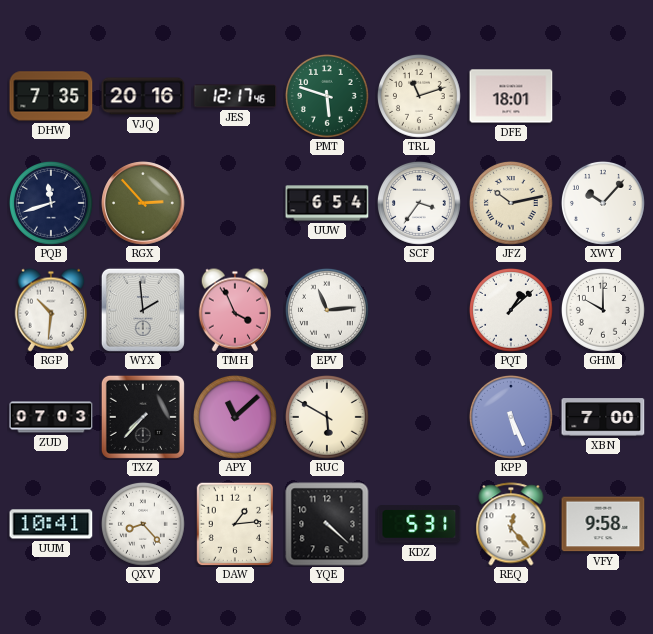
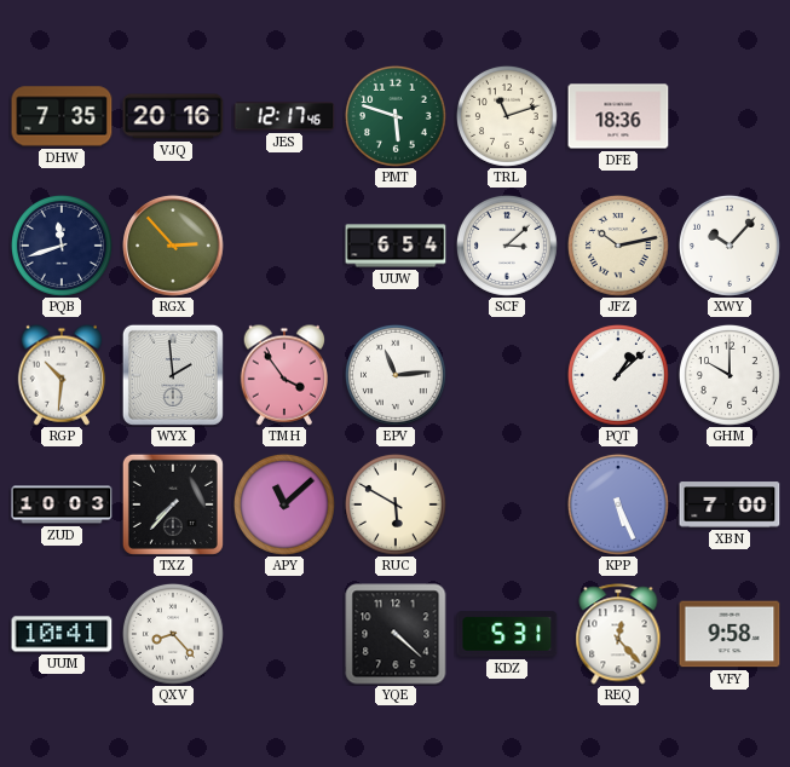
DFE: 18:01 -> 18:36
SCF: 3:36 -> 3:08
TMH: 3:56 -> 3:54
ZUD: 07:03 -> 10:03
DAW: 1:14 -> none
